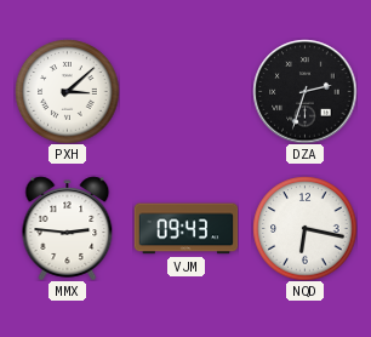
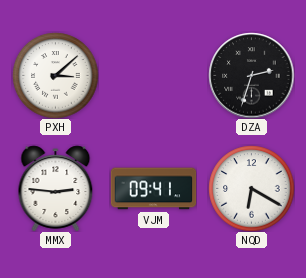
VJM: 09:43 -> 09:41
NQD: 6:17 -> 6:20
